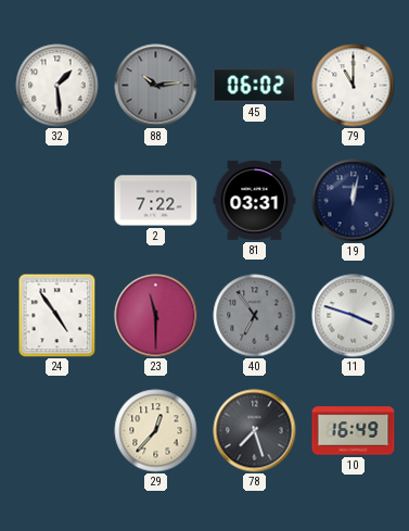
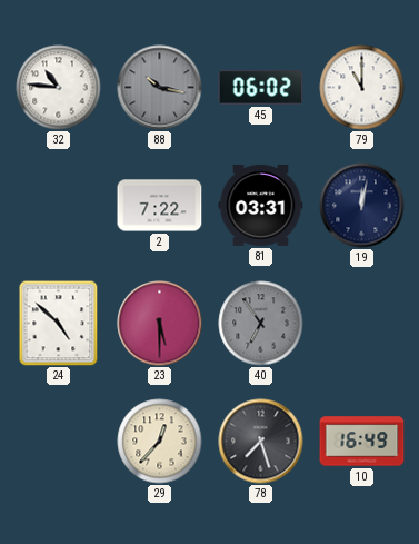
32: 1:29 -> 10:46
88: 10:14 -> 10:17
24: 4:54 -> 4:52
23: 11:30 -> 5:30
11: 3:48 -> none
